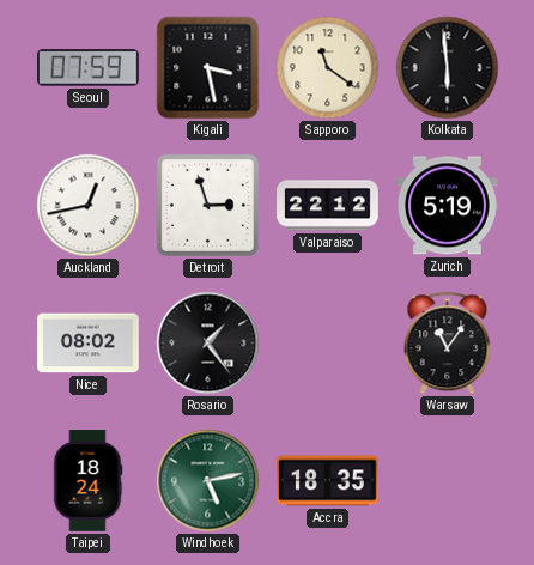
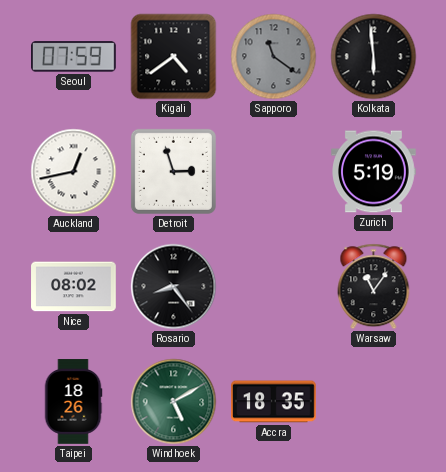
Kigali: 3:28 -> 4:39
Sapporo dial: cream -> grey
Valparaiso: 22:12 -> none
Rosario: 1:24 -> 8:24
Taipei: 18:24 -> 18:26
Windhoek: 5:13 -> 5:10
